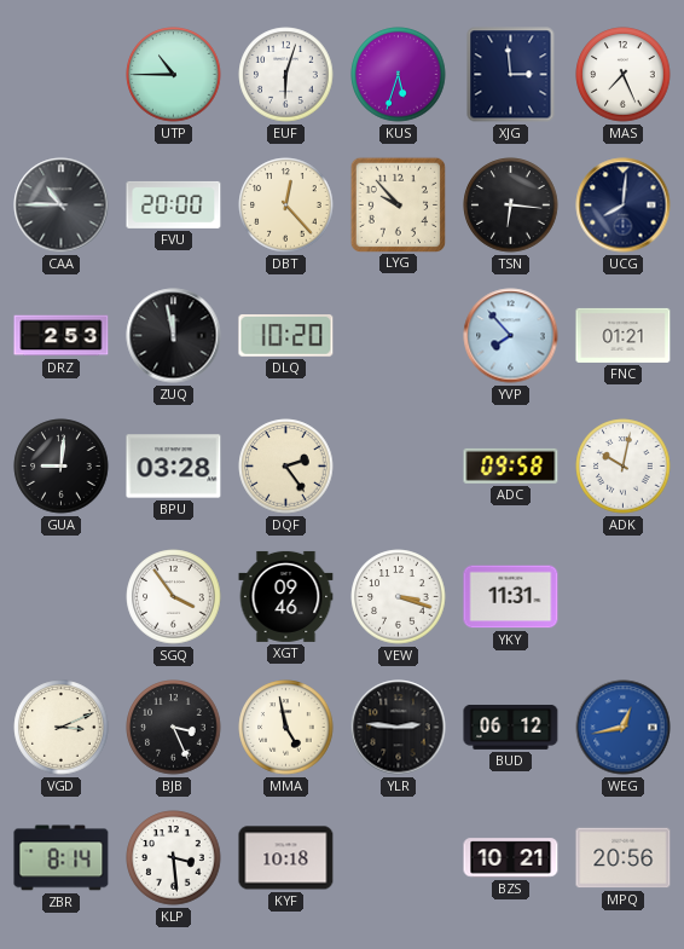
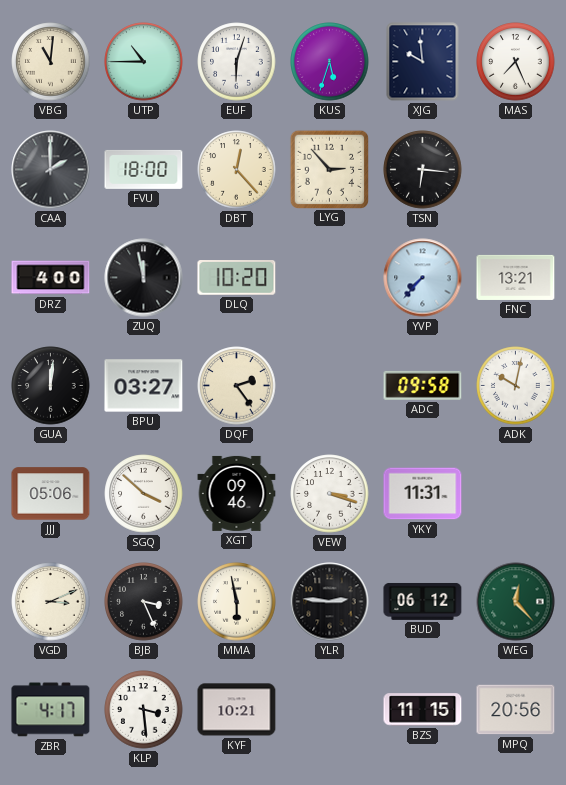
VBG: none -> 11:01
XJG: 2:59 -> 9:59
CAA: 10:45 -> 2:00
FVU: 20:00 -> 18:00
LYG: 9:53 -> 2:53
UCG: 8:01 -> none
DRZ: 2:53 -> 4:00
YVP: 7:53 -> 7:37
FNC: 01:21 -> 13:21
GUA: 9:01 -> 12:01
BPU: 03:28 -> 03:27
JJJ: none -> 05:06
SGQ: 3:54 -> 3:52
MMA: 4:58 -> 5:58
WEG: 12:43 -> 12:23
WEG dial: blue -> green
ZBR: 8:14 -> 4:17
KYF: 10:18 -> 10:21
BZS: 10:21 -> 11:15
